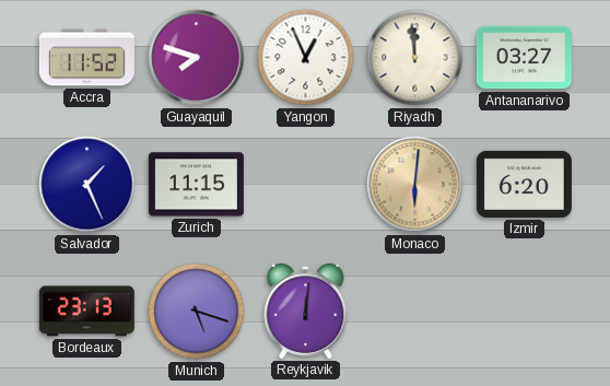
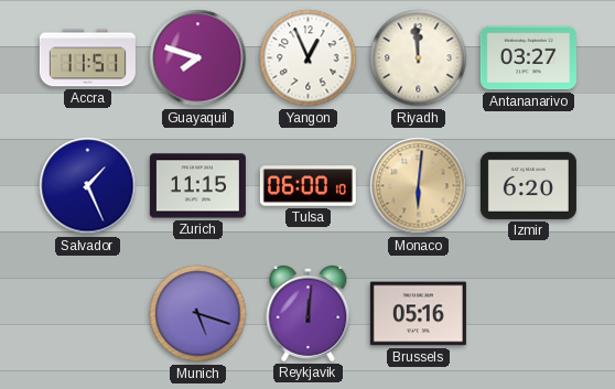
Accra: 11:52 -> 11:51
Tulsa: none -> 06:00
Bordeaux: 23:13 -> none
Brussels: none -> 05:16
